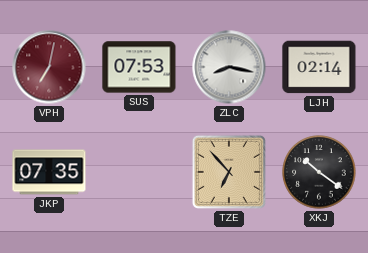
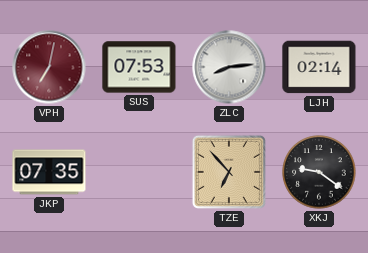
ZLC: 8:17 -> 8:14
XKJ: 10:21 -> 9:21
